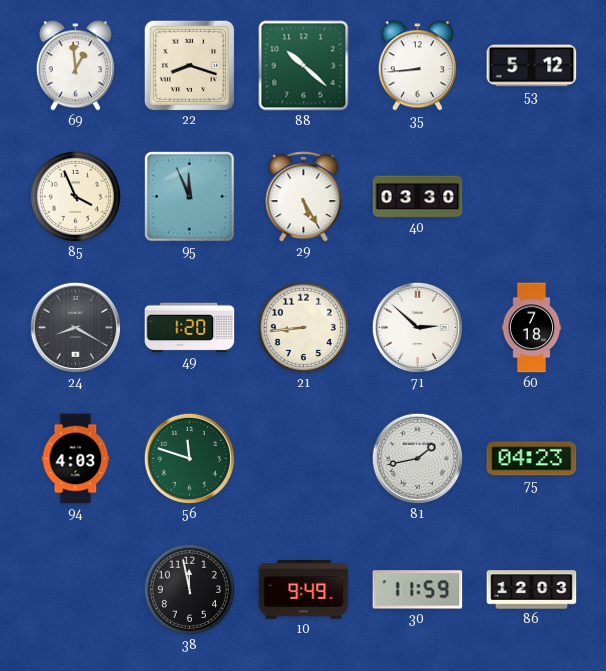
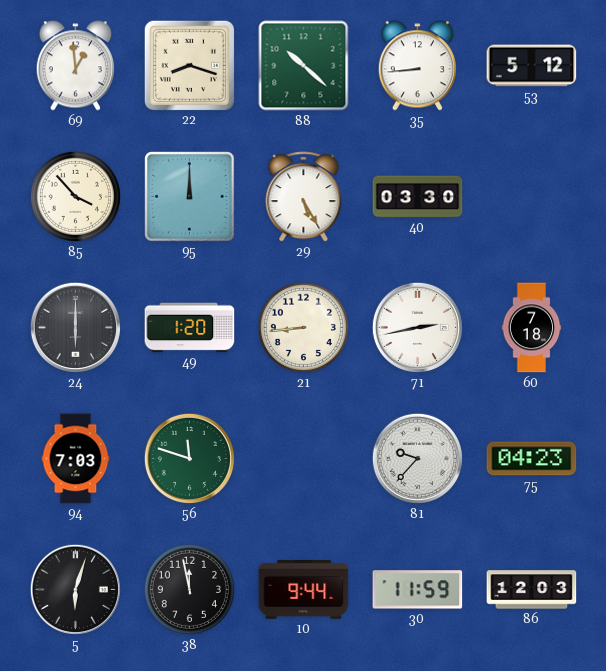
85: 3:56 -> 3:53
95: 11:56 -> 12:00
24: 8:20 -> 6:00
71: 2:52 -> 2:43
94: 4:03 -> 7:03
81: 1:43 -> 9:37
5: none -> 6:03
10: 9:49 -> 9:44
